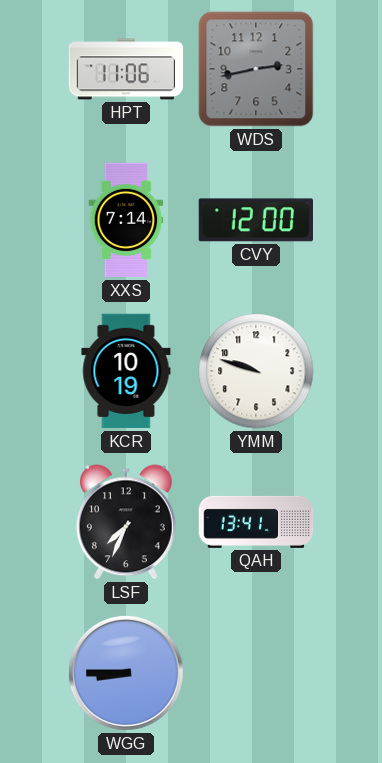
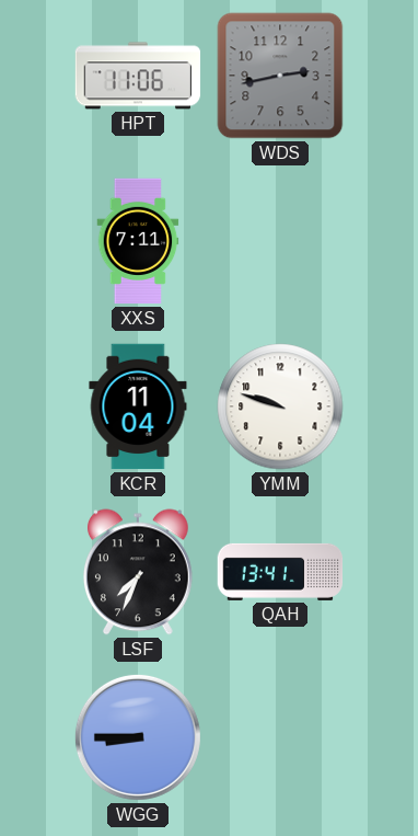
XXS: 7:14 -> 7:11
CVY: 12:00 -> none
KCR: 10:19 -> 11:04
